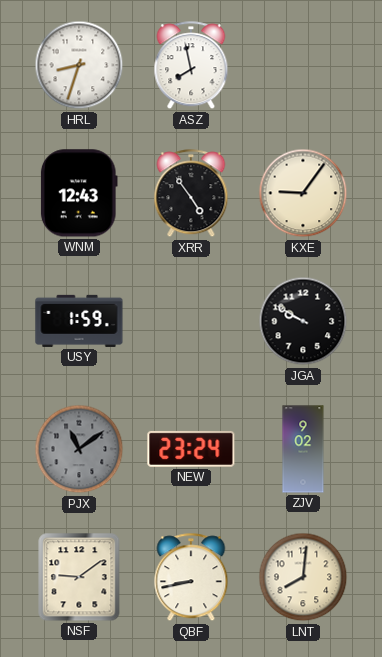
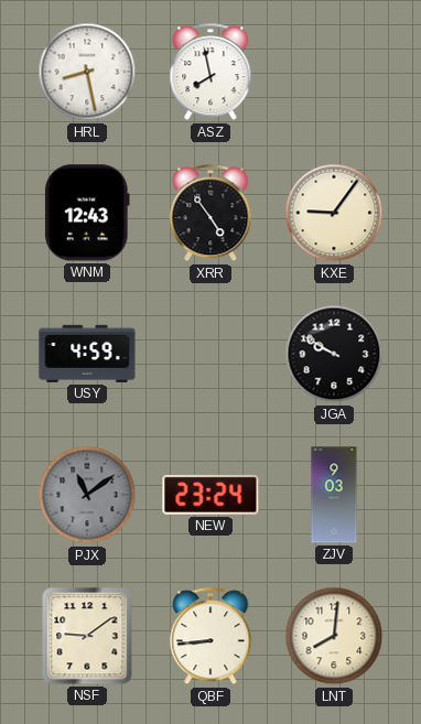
HRL: 8:33 -> 8:28
USY: 1:59 -> 4:59
ZJV: 9:02 -> 9:03
QBF: 8:43 -> 8:44
